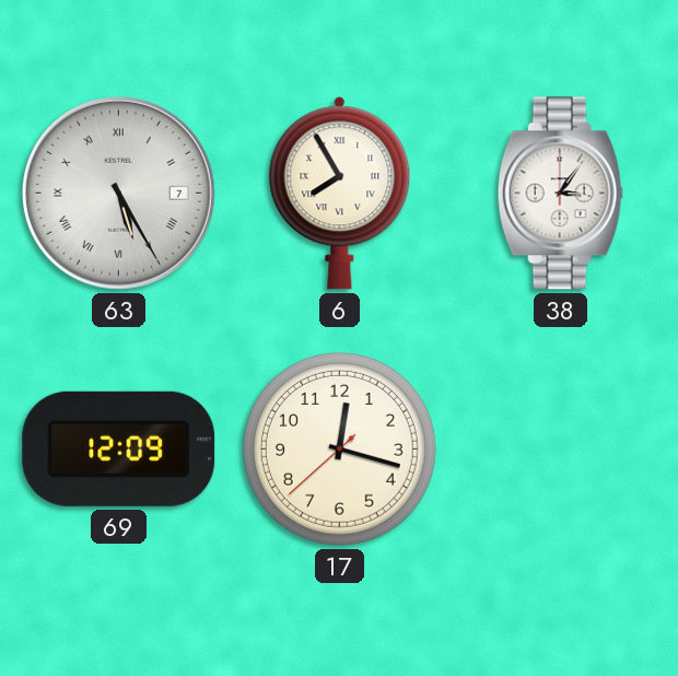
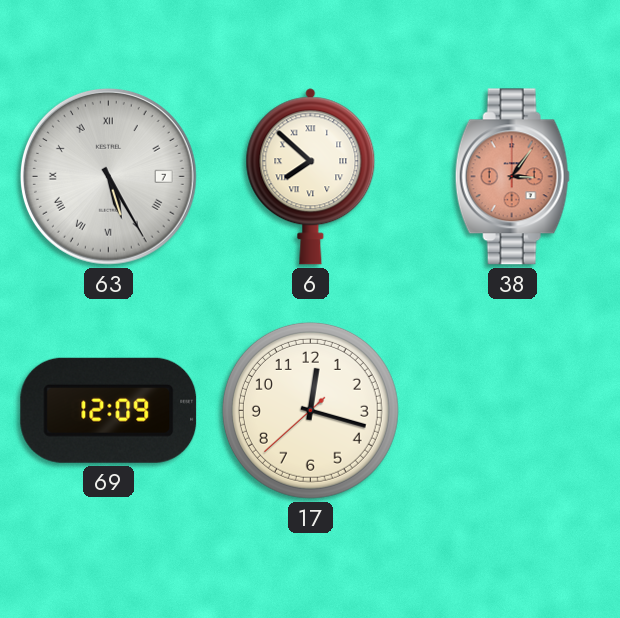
6: 7:55 -> 7:52
38 dial: white -> salmon
